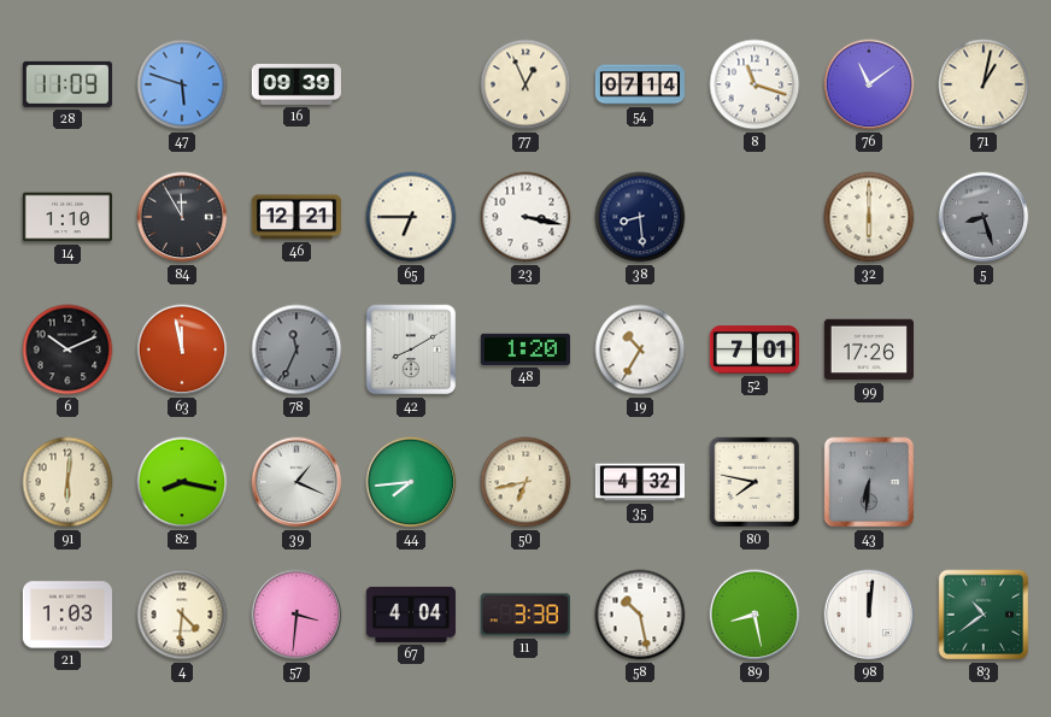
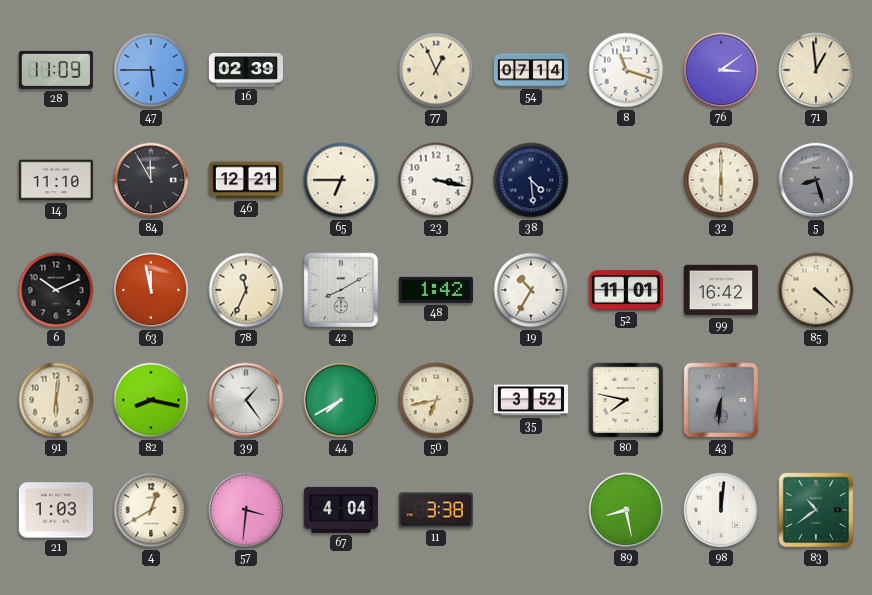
47: 5:48 -> 5:45
16: 09:39 -> 02:39
76: 11:09 -> 3:09
71: 1:02 -> 12:59
14: 1:10 -> 11:10
38: 8:29 -> 4:29
78 dial: grey -> cream
48: 1:20 -> 1:42
52: 7:01 -> 11:01
99: 17:26 -> 16:42
85: none -> 4:22
39: 1:19 -> 1:24
44: 7:44 -> 7:40
35: 4:32 -> 3:52
4: 4:31 -> 12:40
58: 10:28 -> none
